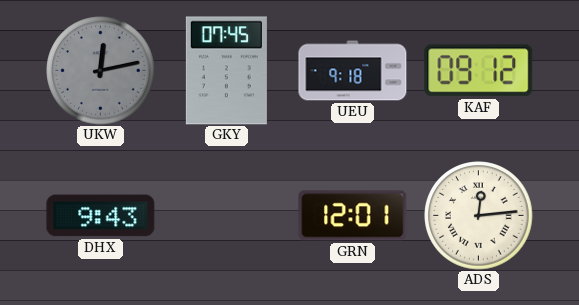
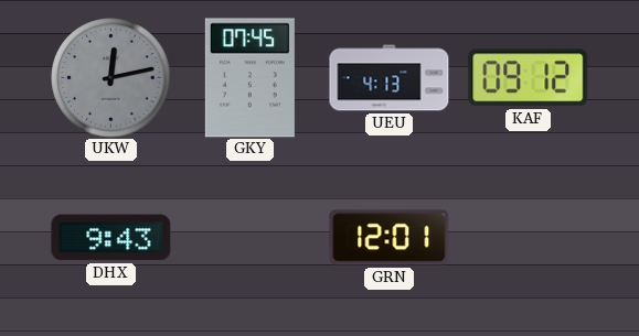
UEU: 9:18 -> 4:13
ADS: 12:14 -> none
